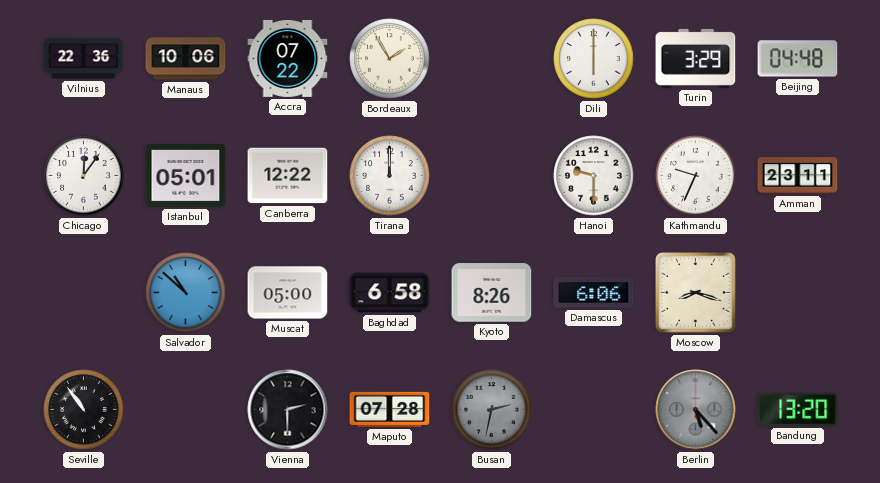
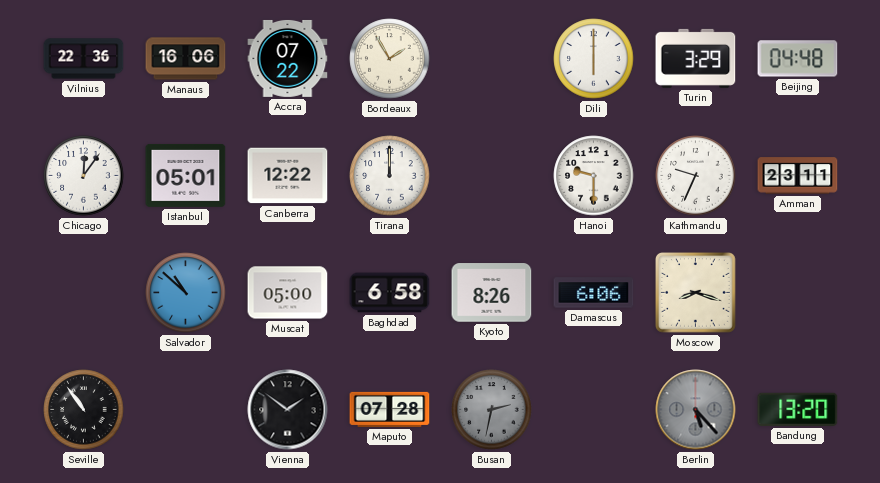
Manaus: 10:06 -> 16:06
Vienna: 2:30 -> 1:51
